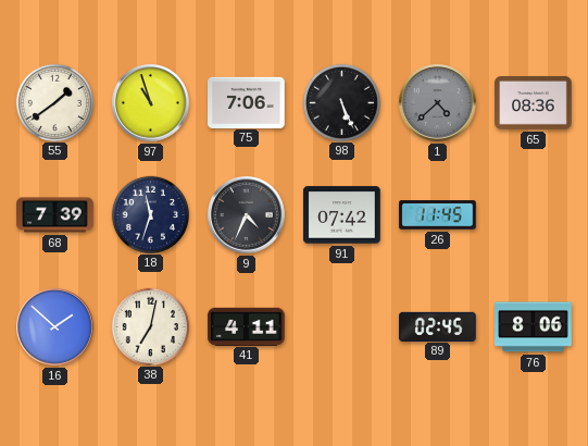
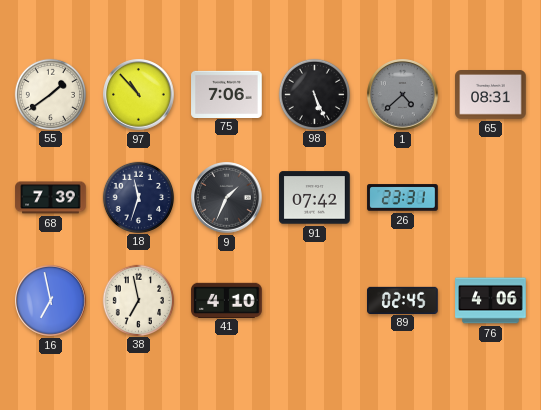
97: 10:57 -> 10:53
65: 08:36 -> 08:31
9: 4:34 -> 1:34
26: 11:45 -> 23:31
16: 1:52 -> 6:58
38: 7:02 -> 6:58
41: 4:11 -> 4:10
76: 8:06 -> 4:06
